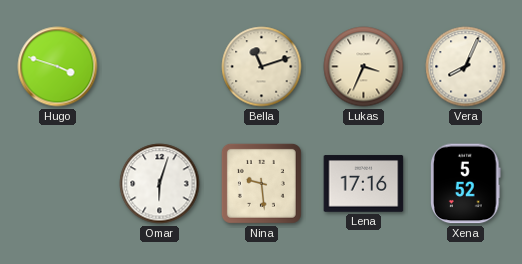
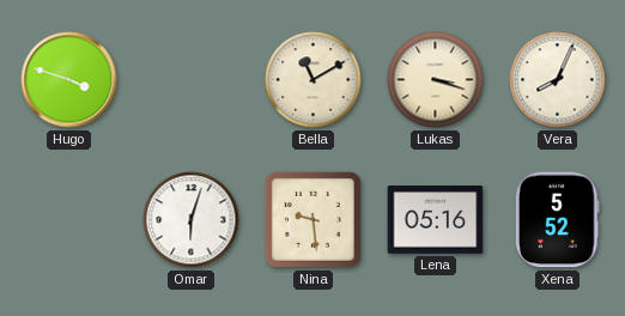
Bella: 11:12 -> 11:10
Lukas: 3:34 -> 3:18
Lena: 17:16 -> 05:16
